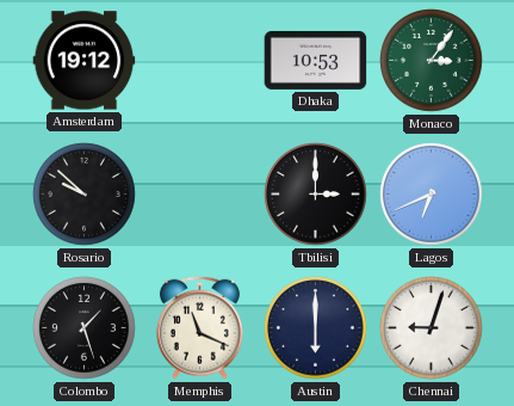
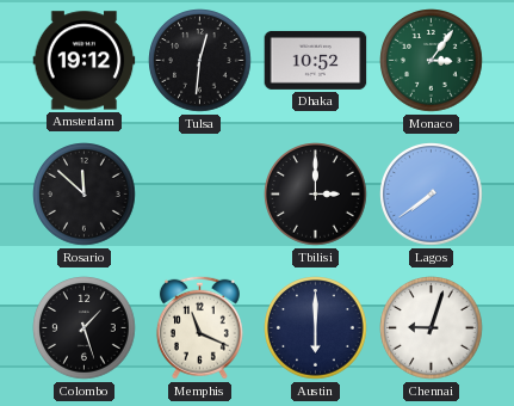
Tulsa: none -> 12:31
Dhaka: 10:53 -> 10:52
Rosario: 9:52 -> 11:52
Lagos: 6:41 -> 7:39
